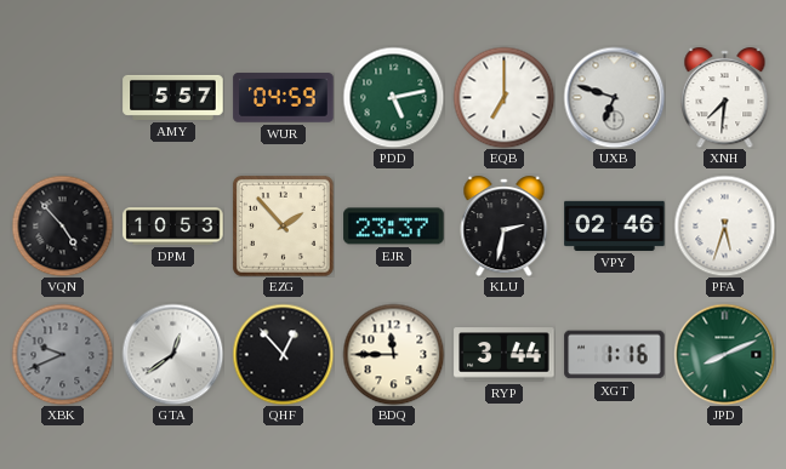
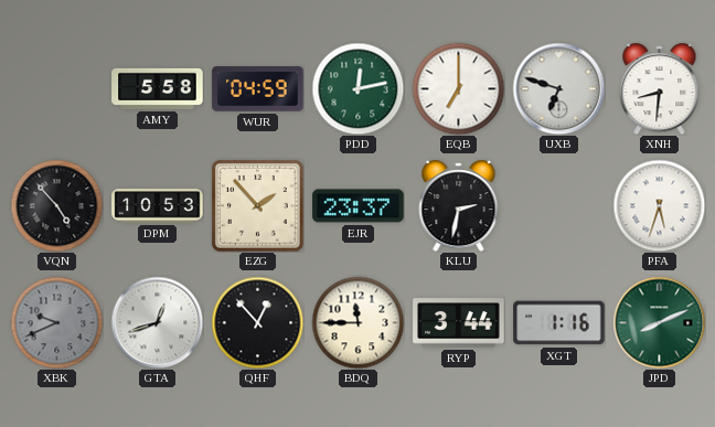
AMY: 5:57 -> 5:58
PDD: 5:13 -> 12:13
XNH: 7:31 -> 8:31
VPY: 02:46 -> none
GTA: 12:39 -> 12:42
